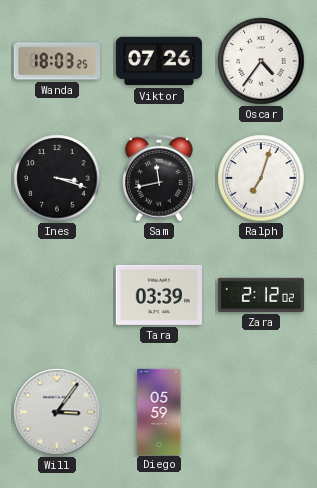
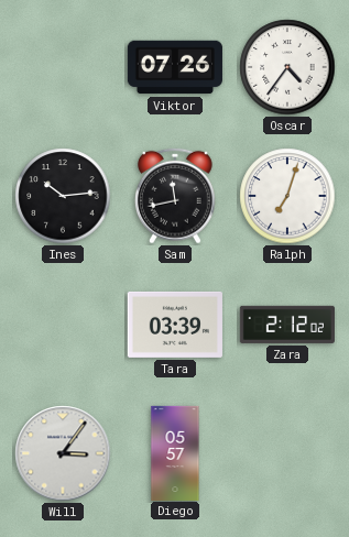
Wanda: 18:03 -> none
Ines: 3:18 -> 10:14
Diego: 05:59 -> 05:57
